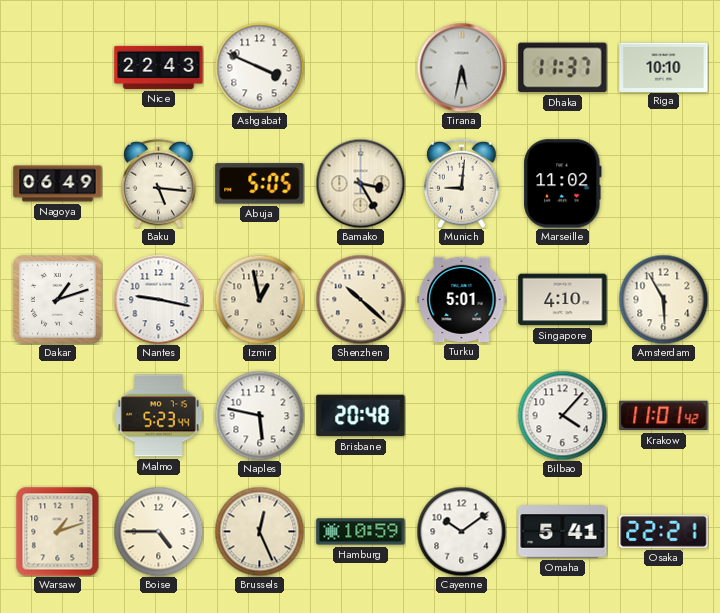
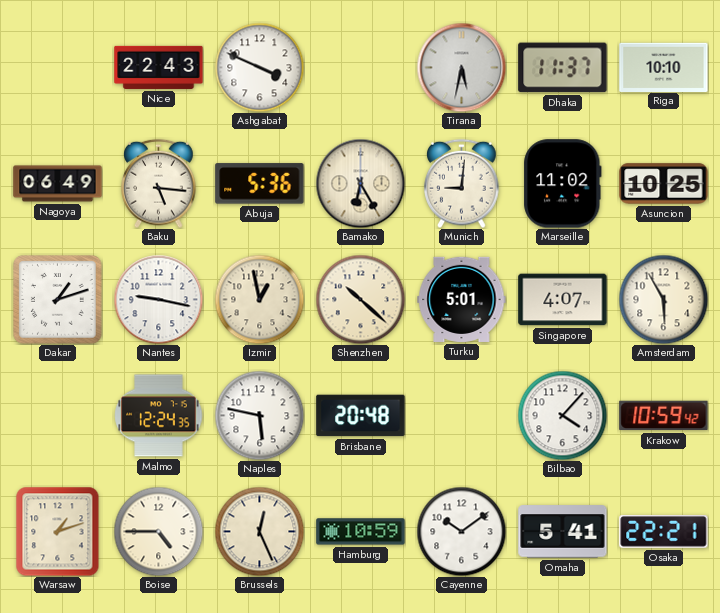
Abuja: 5:05 -> 5:36
Bamako: 3:25 -> 6:25
Asuncion: none -> 10:25
Singapore: 4:10 -> 4:07
Malmo: 5:23 -> 12:24
Krakow: 11:01 -> 10:59
